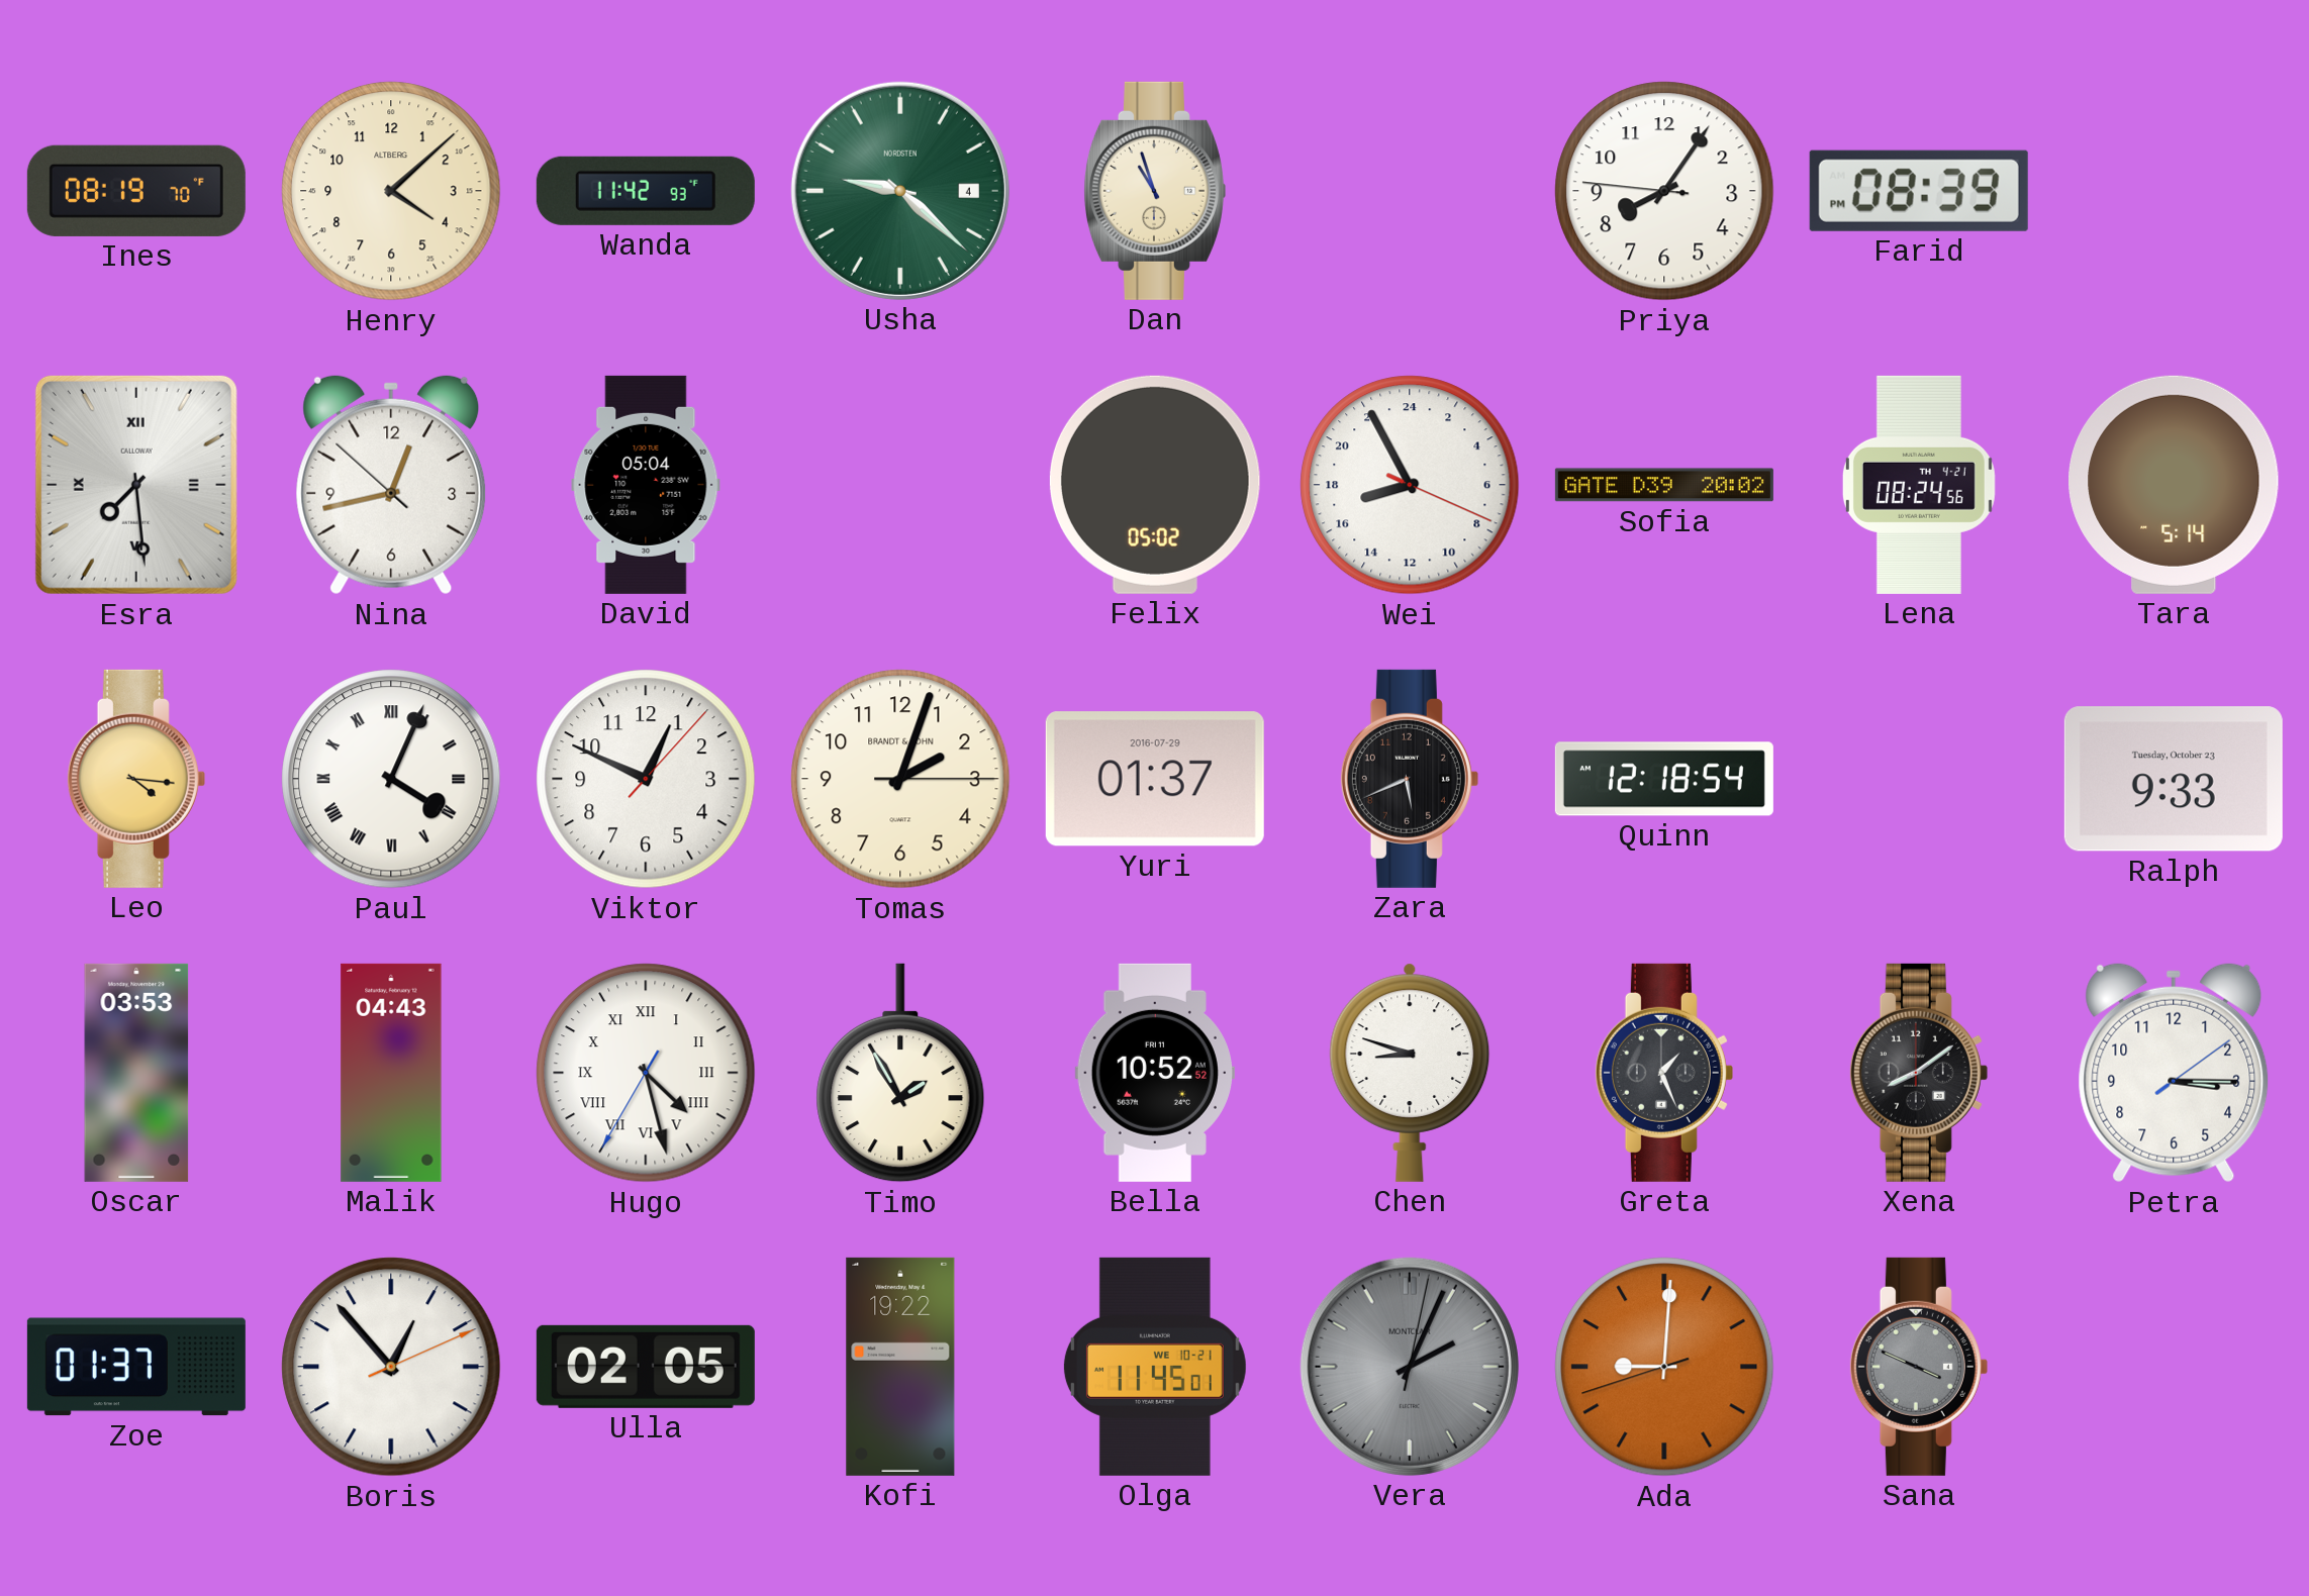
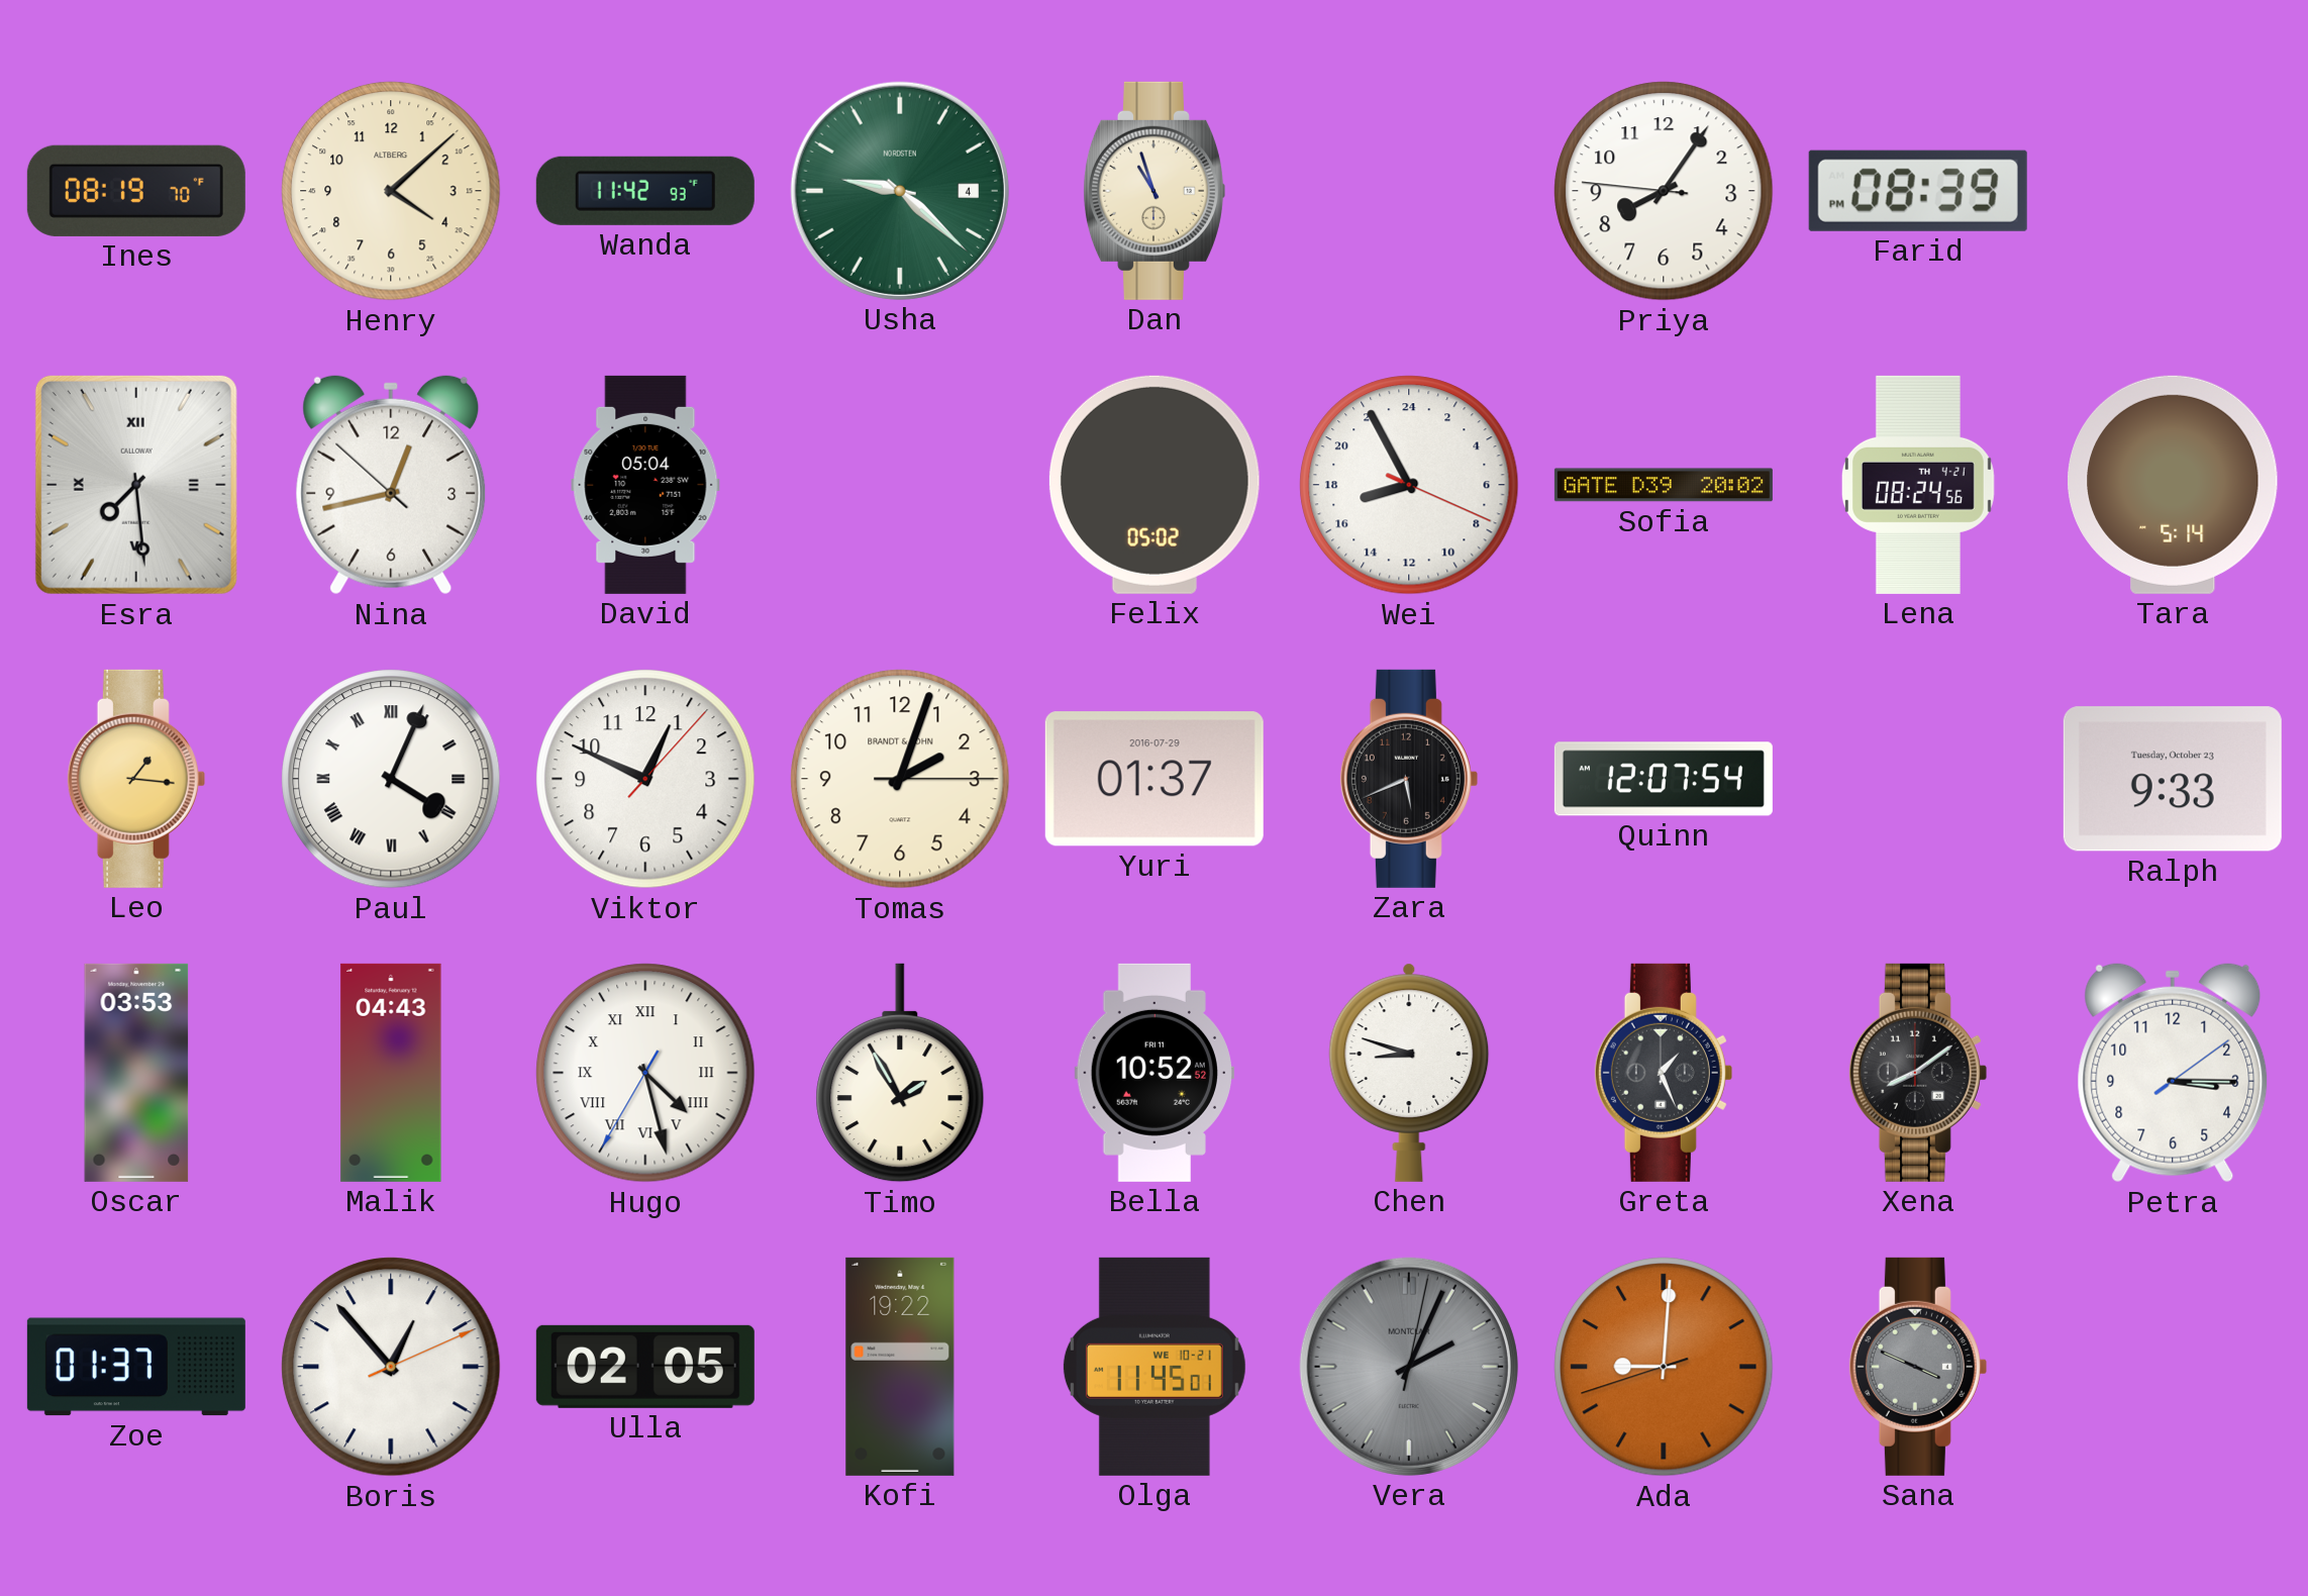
Leo: 4:16 -> 1:16
Quinn: 12:18 -> 12:07
